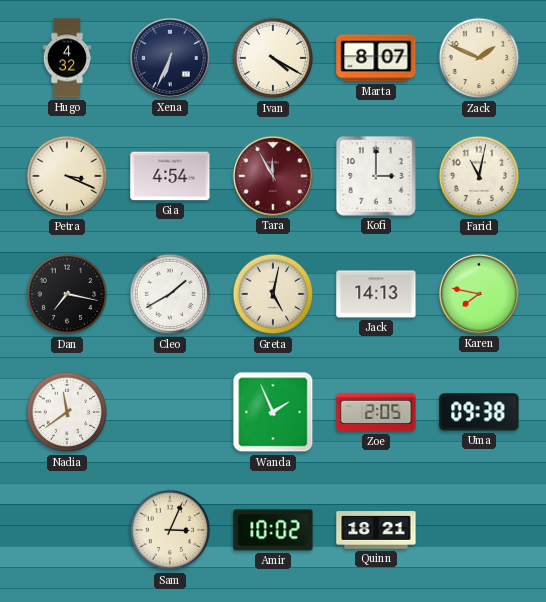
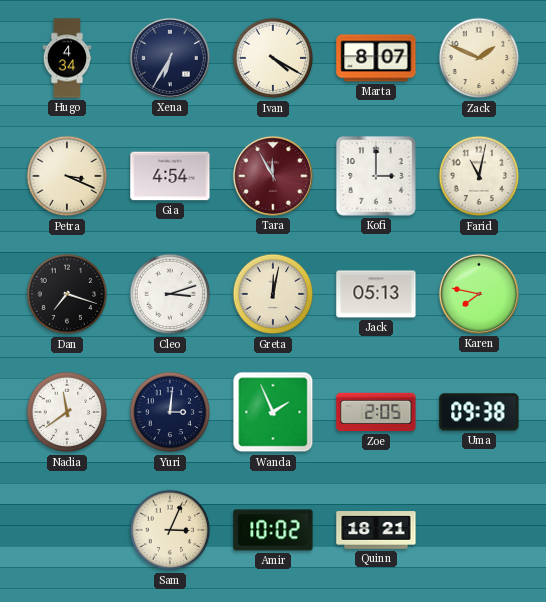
Hugo: 4:32 -> 4:34
Xena: 6:34 -> 6:35
Dan: 7:17 -> 7:18
Cleo: 1:40 -> 3:12
Greta: 5:02 -> 12:02
Jack: 14:13 -> 05:13
Yuri: none -> 3:01
